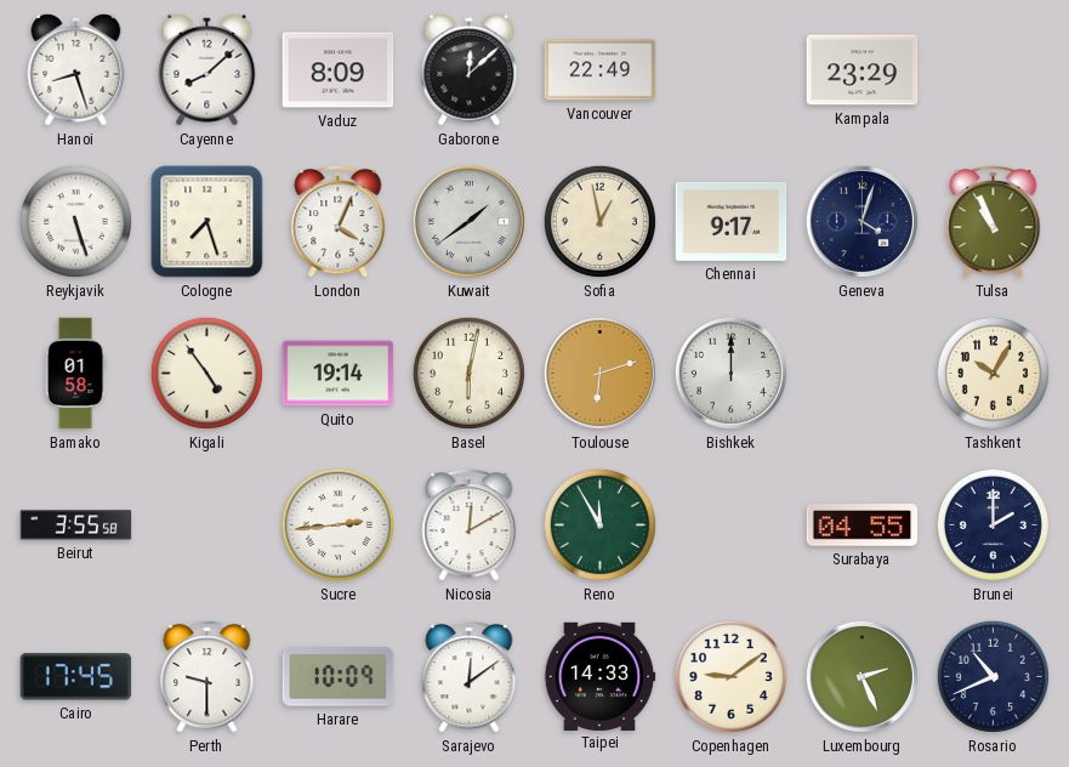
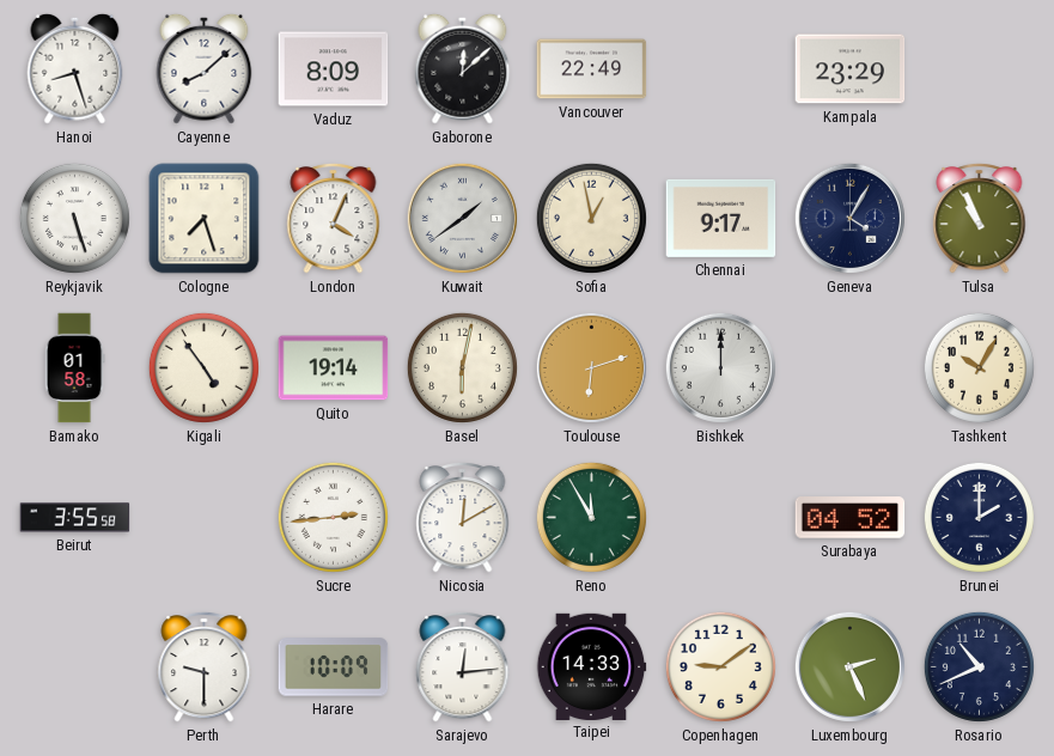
Geneva: 4:03 -> 4:05
Surabaya: 04:55 -> 04:52
Cairo: 17:45 -> none
Sarajevo: 12:09 -> 12:14
